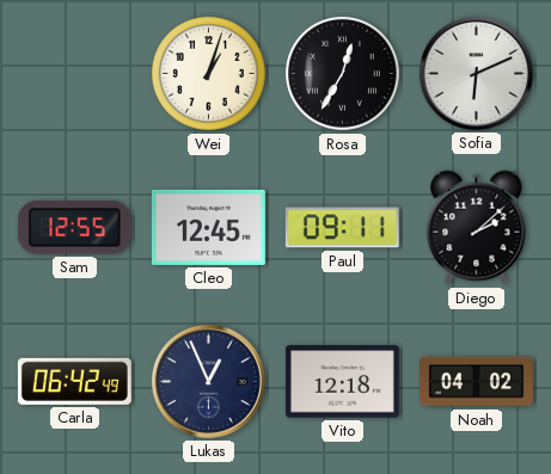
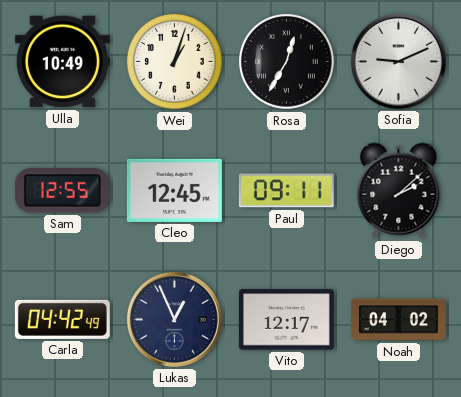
Ulla: none -> 10:49
Sofia: 6:11 -> 9:11
Carla: 06:42 -> 04:42
Vito: 12:18 -> 12:17
